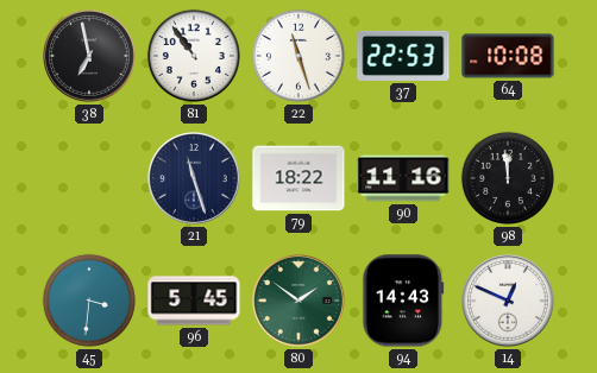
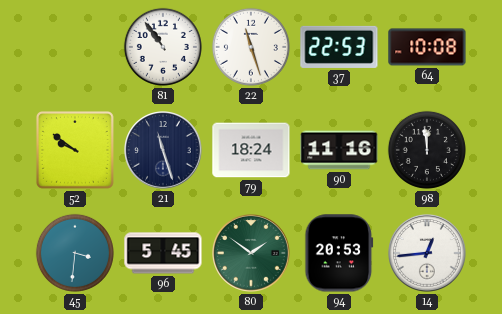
38: 6:58 -> none
52: none -> 9:51
79: 18:22 -> 18:24
94: 14:43 -> 20:53
14: 12:49 -> 12:44
